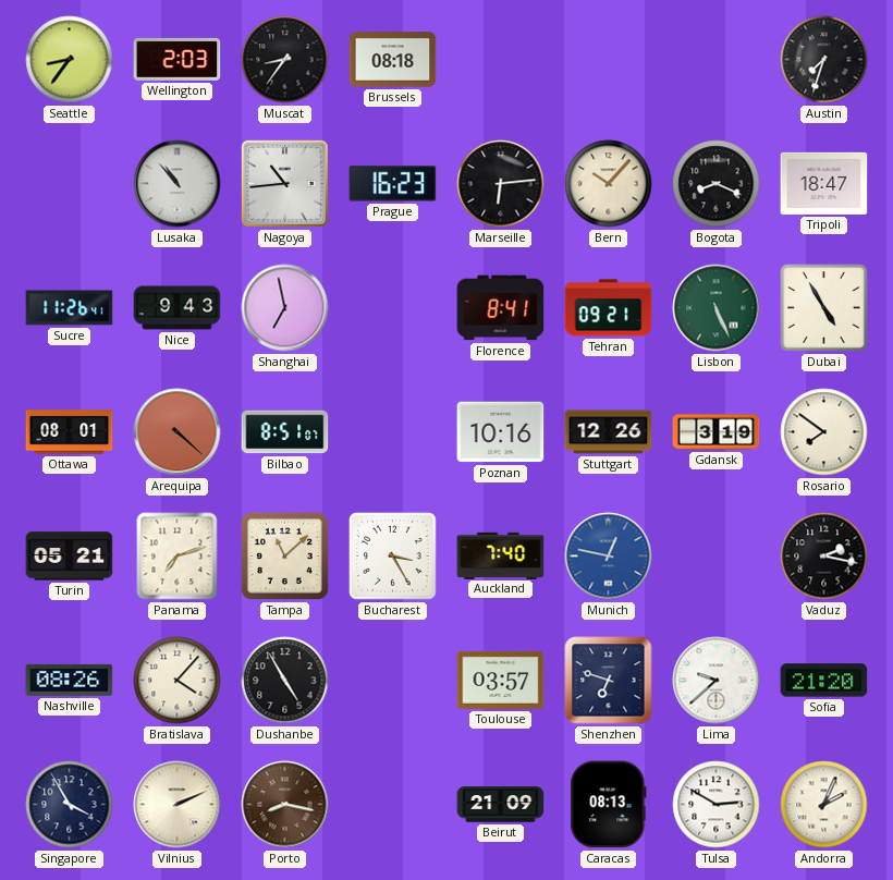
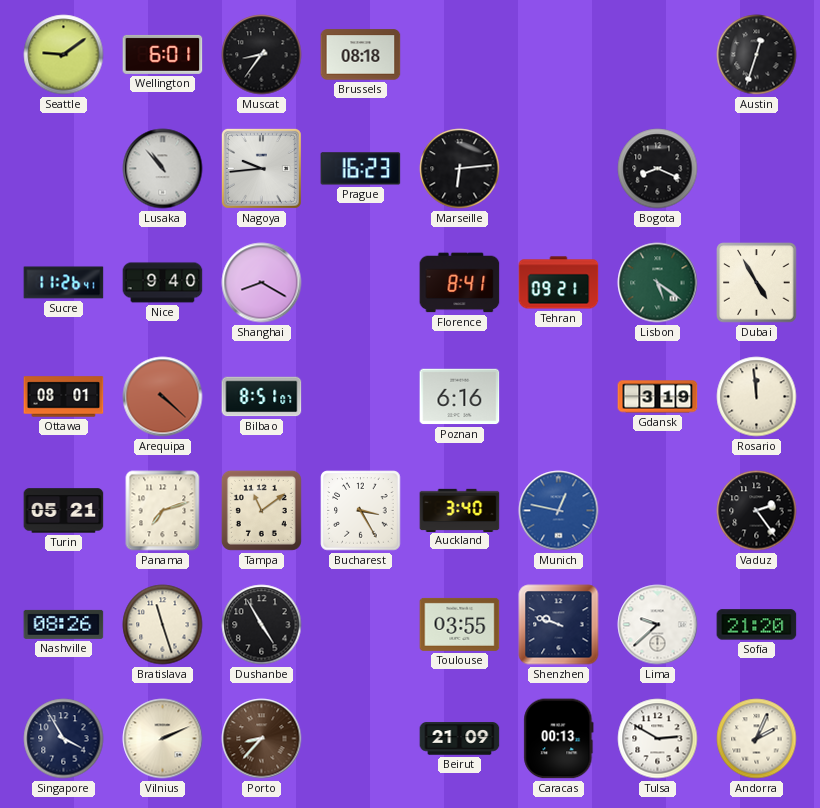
Seattle: 8:36 -> 9:09
Wellington: 2:03 -> 6:01
Austin: 7:33 -> 12:33
Nagoya: 10:44 -> 9:44
Bern: 10:07 -> none
Tripoli: 18:47 -> none
Nice: 9:43 -> 9:40
Shanghai: 6:58 -> 8:20
Lisbon: 5:26 -> 5:21
Poznan: 10:16 -> 6:16
Stuttgart: 12:26 -> none
Rosario: 7:51 -> 11:59
Tampa: 11:08 -> 11:09
Auckland: 7:40 -> 3:40
Vaduz: 2:17 -> 2:24
Bratislava: 4:07 -> 11:27
Toulouse: 03:57 -> 03:55
Shenzhen: 6:48 -> 9:48
Porto: 8:17 -> 8:37
Caracas: 08:13 -> 00:13
